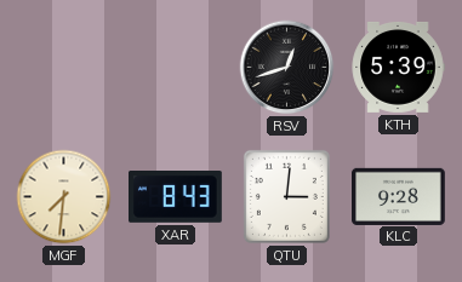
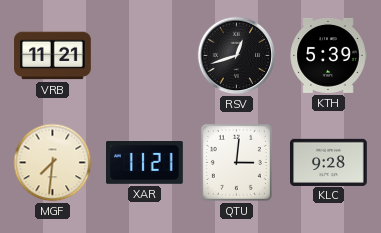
VRB: none -> 11:21
XAR: 8:43 -> 11:21
